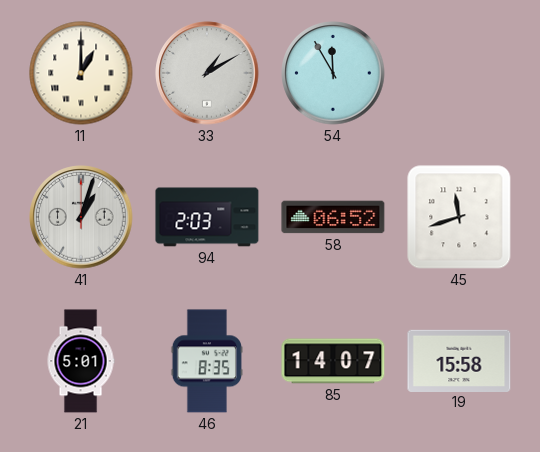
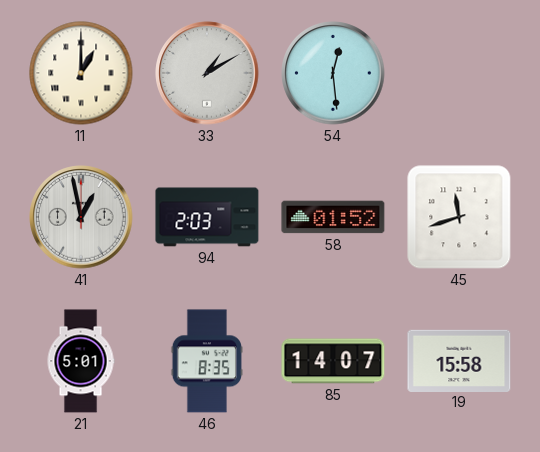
54: 11:55 -> 12:29
41: 1:03 -> 12:58
58: 06:52 -> 01:52
